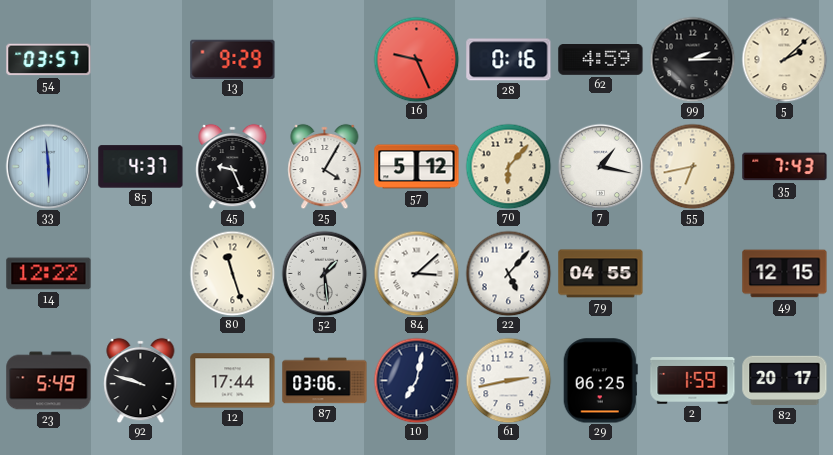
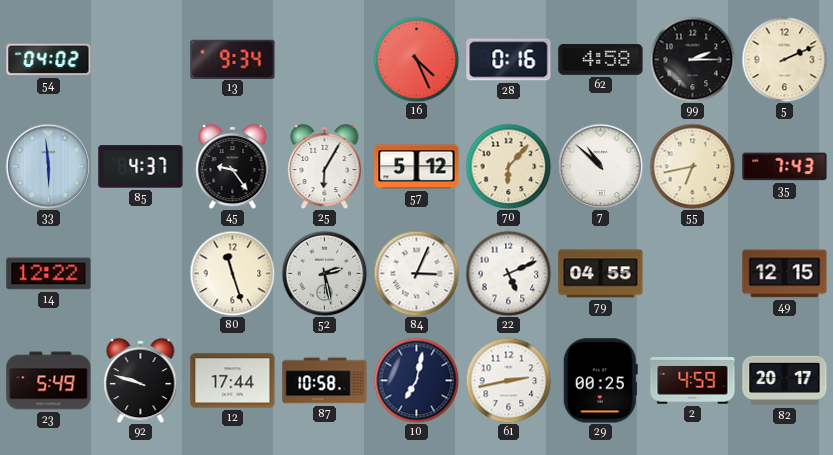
54: 03:57 -> 04:02
13: 9:29 -> 9:34
16: 9:26 -> 4:26
62: 4:59 -> 4:58
5: 2:08 -> 2:11
45: 9:26 -> 9:24
25: 4:05 -> 6:05
7: 1:17 -> 10:52
52: 1:29 -> 2:28
84: 3:08 -> 3:04
22: 5:07 -> 5:11
87: 03:06 -> 10:58
29: 06:25 -> 00:25
2: 1:59 -> 4:59
